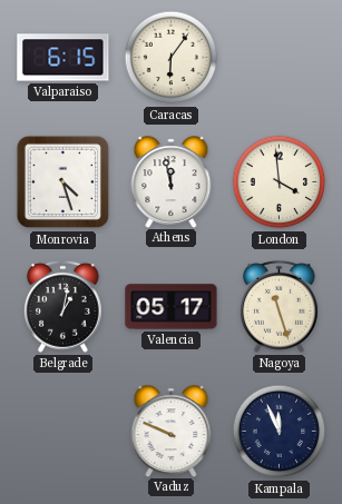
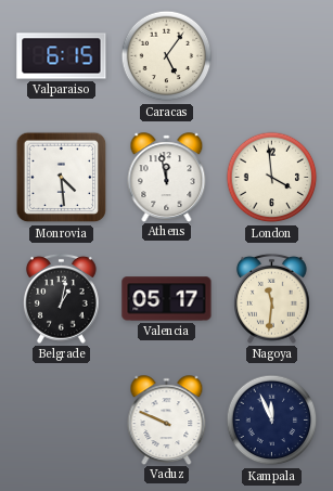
Caracas: 6:06 -> 5:06
Monrovia: 4:27 -> 4:29
Nagoya: 11:27 -> 11:31
